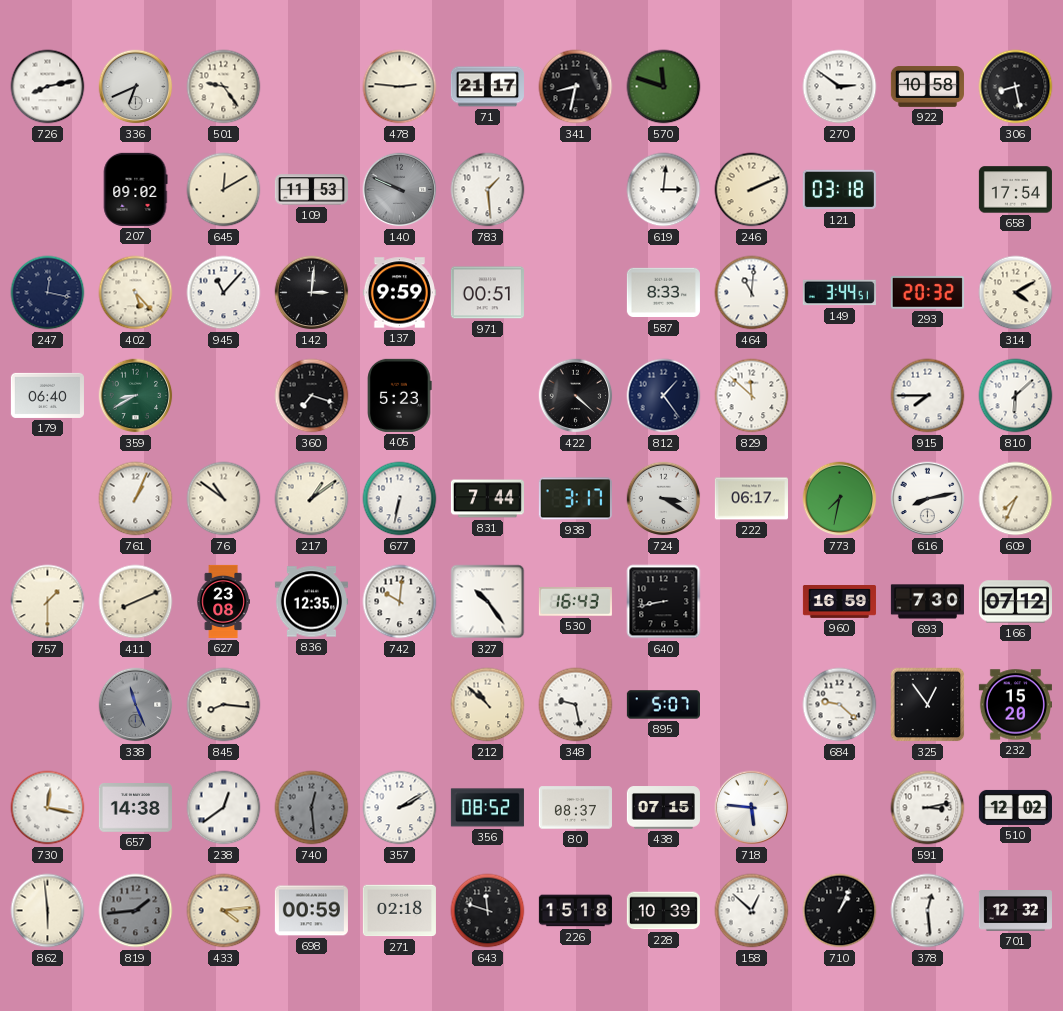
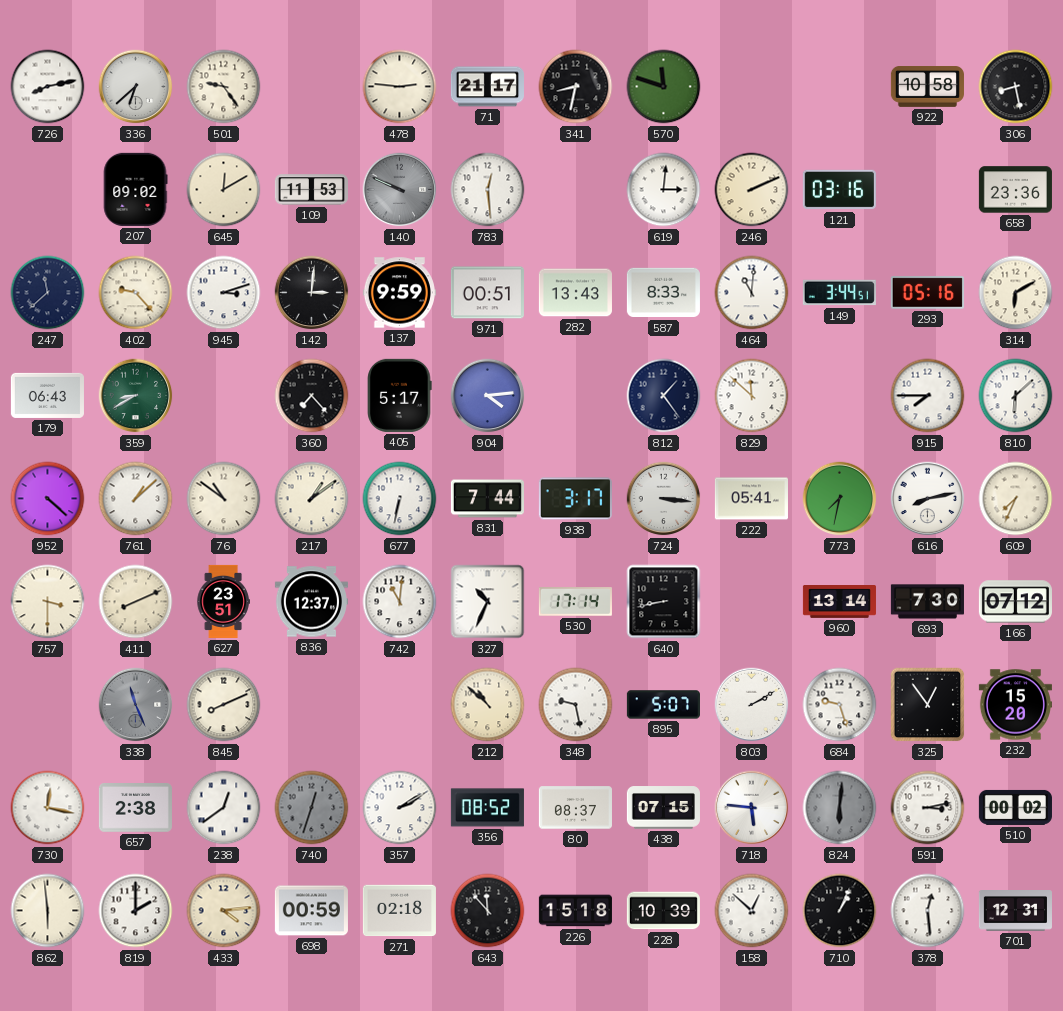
336: 6:41 -> 6:38
270: 2:51 -> none
783: 1:29 -> 12:29
121: 03:18 -> 03:16
658: 17:54 -> 23:36
247: 12:17 -> 11:38
402: 5:23 -> 9:23
945: 11:07 -> 3:12
282: none -> 13:43
293: 20:32 -> 05:16
314: 4:10 -> 6:10
179: 06:40 -> 06:43
360: 7:18 -> 7:23
405: 5:23 -> 5:17
904: none -> 4:14
422: 4:22 -> none
952: none -> 4:22
761: 1:04 -> 1:08
724: 3:20 -> 3:16
222: 06:17 -> 05:41
757: 1:30 -> 3:30
627: 23:08 -> 23:51
836: 12:35 -> 12:37
742: 10:01 -> 11:01
327: 10:24 -> 10:34
530: 16:43 -> 17:14
960: 16:59 -> 13:14
845: 8:16 -> 8:11
803: none -> 2:10
684: 9:22 -> 9:27
657: 14:38 -> 2:38
740: 12:29 -> 12:33
824: none -> 6:01
510: 12:02 -> 00:02
819: 1:44 -> 2:00
819 dial: grey -> white
643: 11:48 -> 11:53
701: 12:32 -> 12:31
